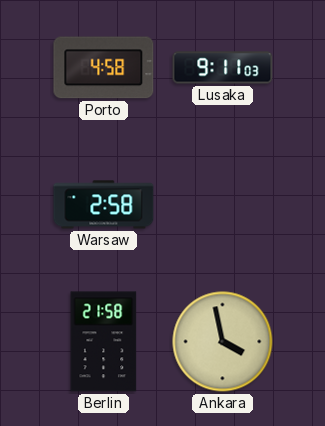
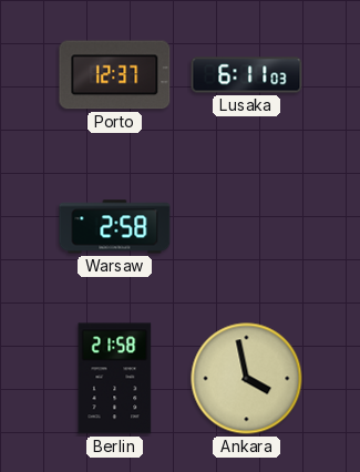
Porto: 4:58 -> 12:37
Lusaka: 9:11 -> 6:11
